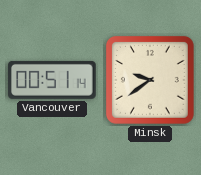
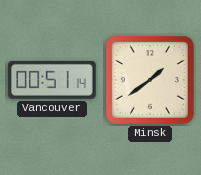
Minsk: 9:39 -> 1:39
